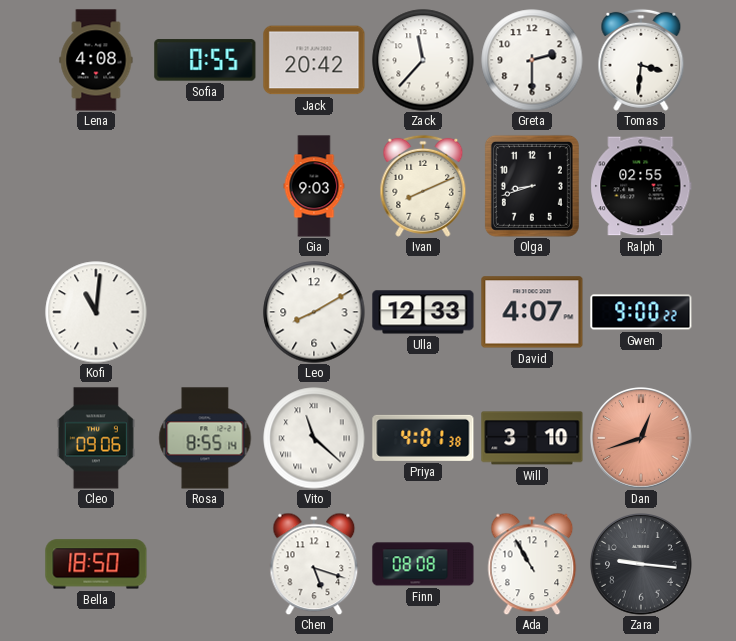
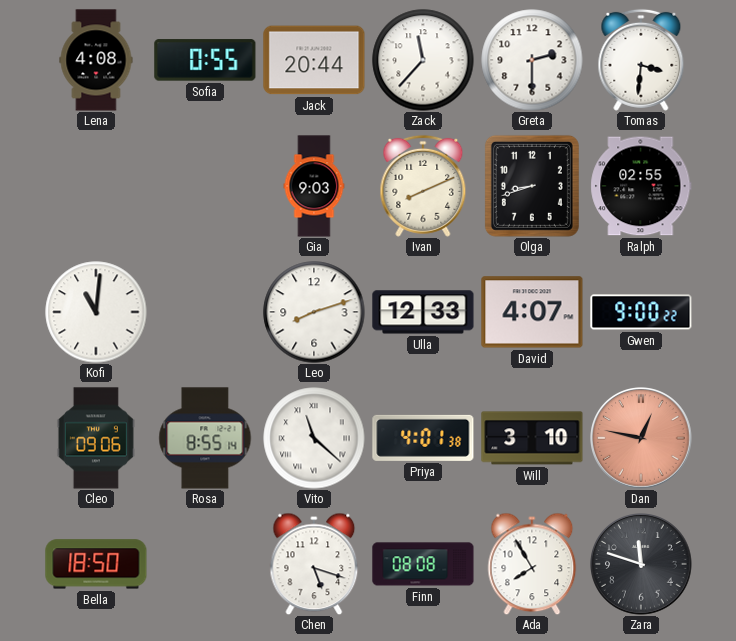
Jack: 20:42 -> 20:44
Leo: 8:10 -> 8:12
Dan: 12:42 -> 12:47
Ada: 10:55 -> 7:55
Zara: 9:16 -> 11:48
